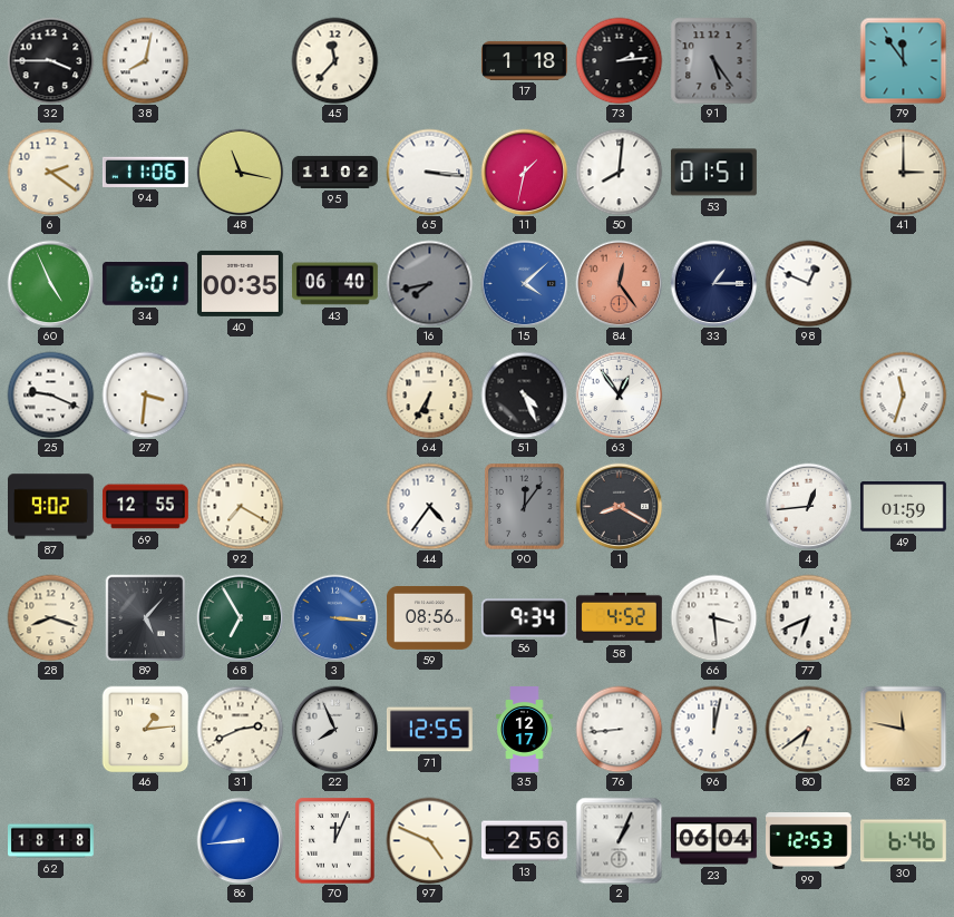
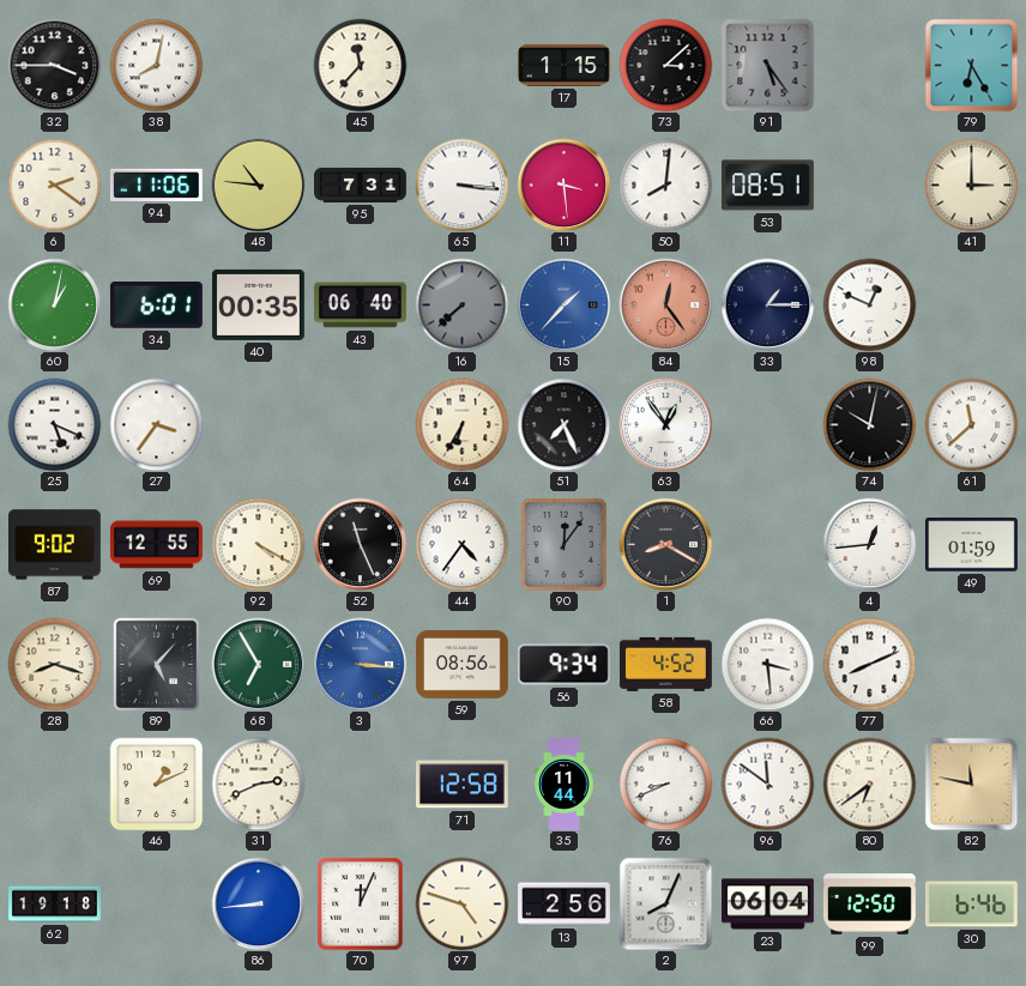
17: 1:18 -> 1:15
73: 2:14 -> 3:08
79: 11:54 -> 6:25
48: 11:17 -> 10:46
95: 11:02 -> 7:31
11: 1:32 -> 3:29
53: 01:51 -> 08:51
60: 4:56 -> 1:02
16: 7:43 -> 7:38
15: 4:08 -> 1:37
25: 9:19 -> 5:19
27: 3:31 -> 3:36
51: 4:26 -> 7:26
74: none -> 10:02
61: 11:33 -> 11:38
92: 7:20 -> 4:20
52: none -> 11:26
77: 6:41 -> 8:11
46: 1:14 -> 1:11
22: 7:56 -> none
71: 12:55 -> 12:58
35: 12:17 -> 11:44
76: 8:44 -> 8:41
96: 12:02 -> 11:51
62: 18:18 -> 19:18
97: 4:49 -> 4:48
2: 1:04 -> 8:04
99: 12:53 -> 12:50
